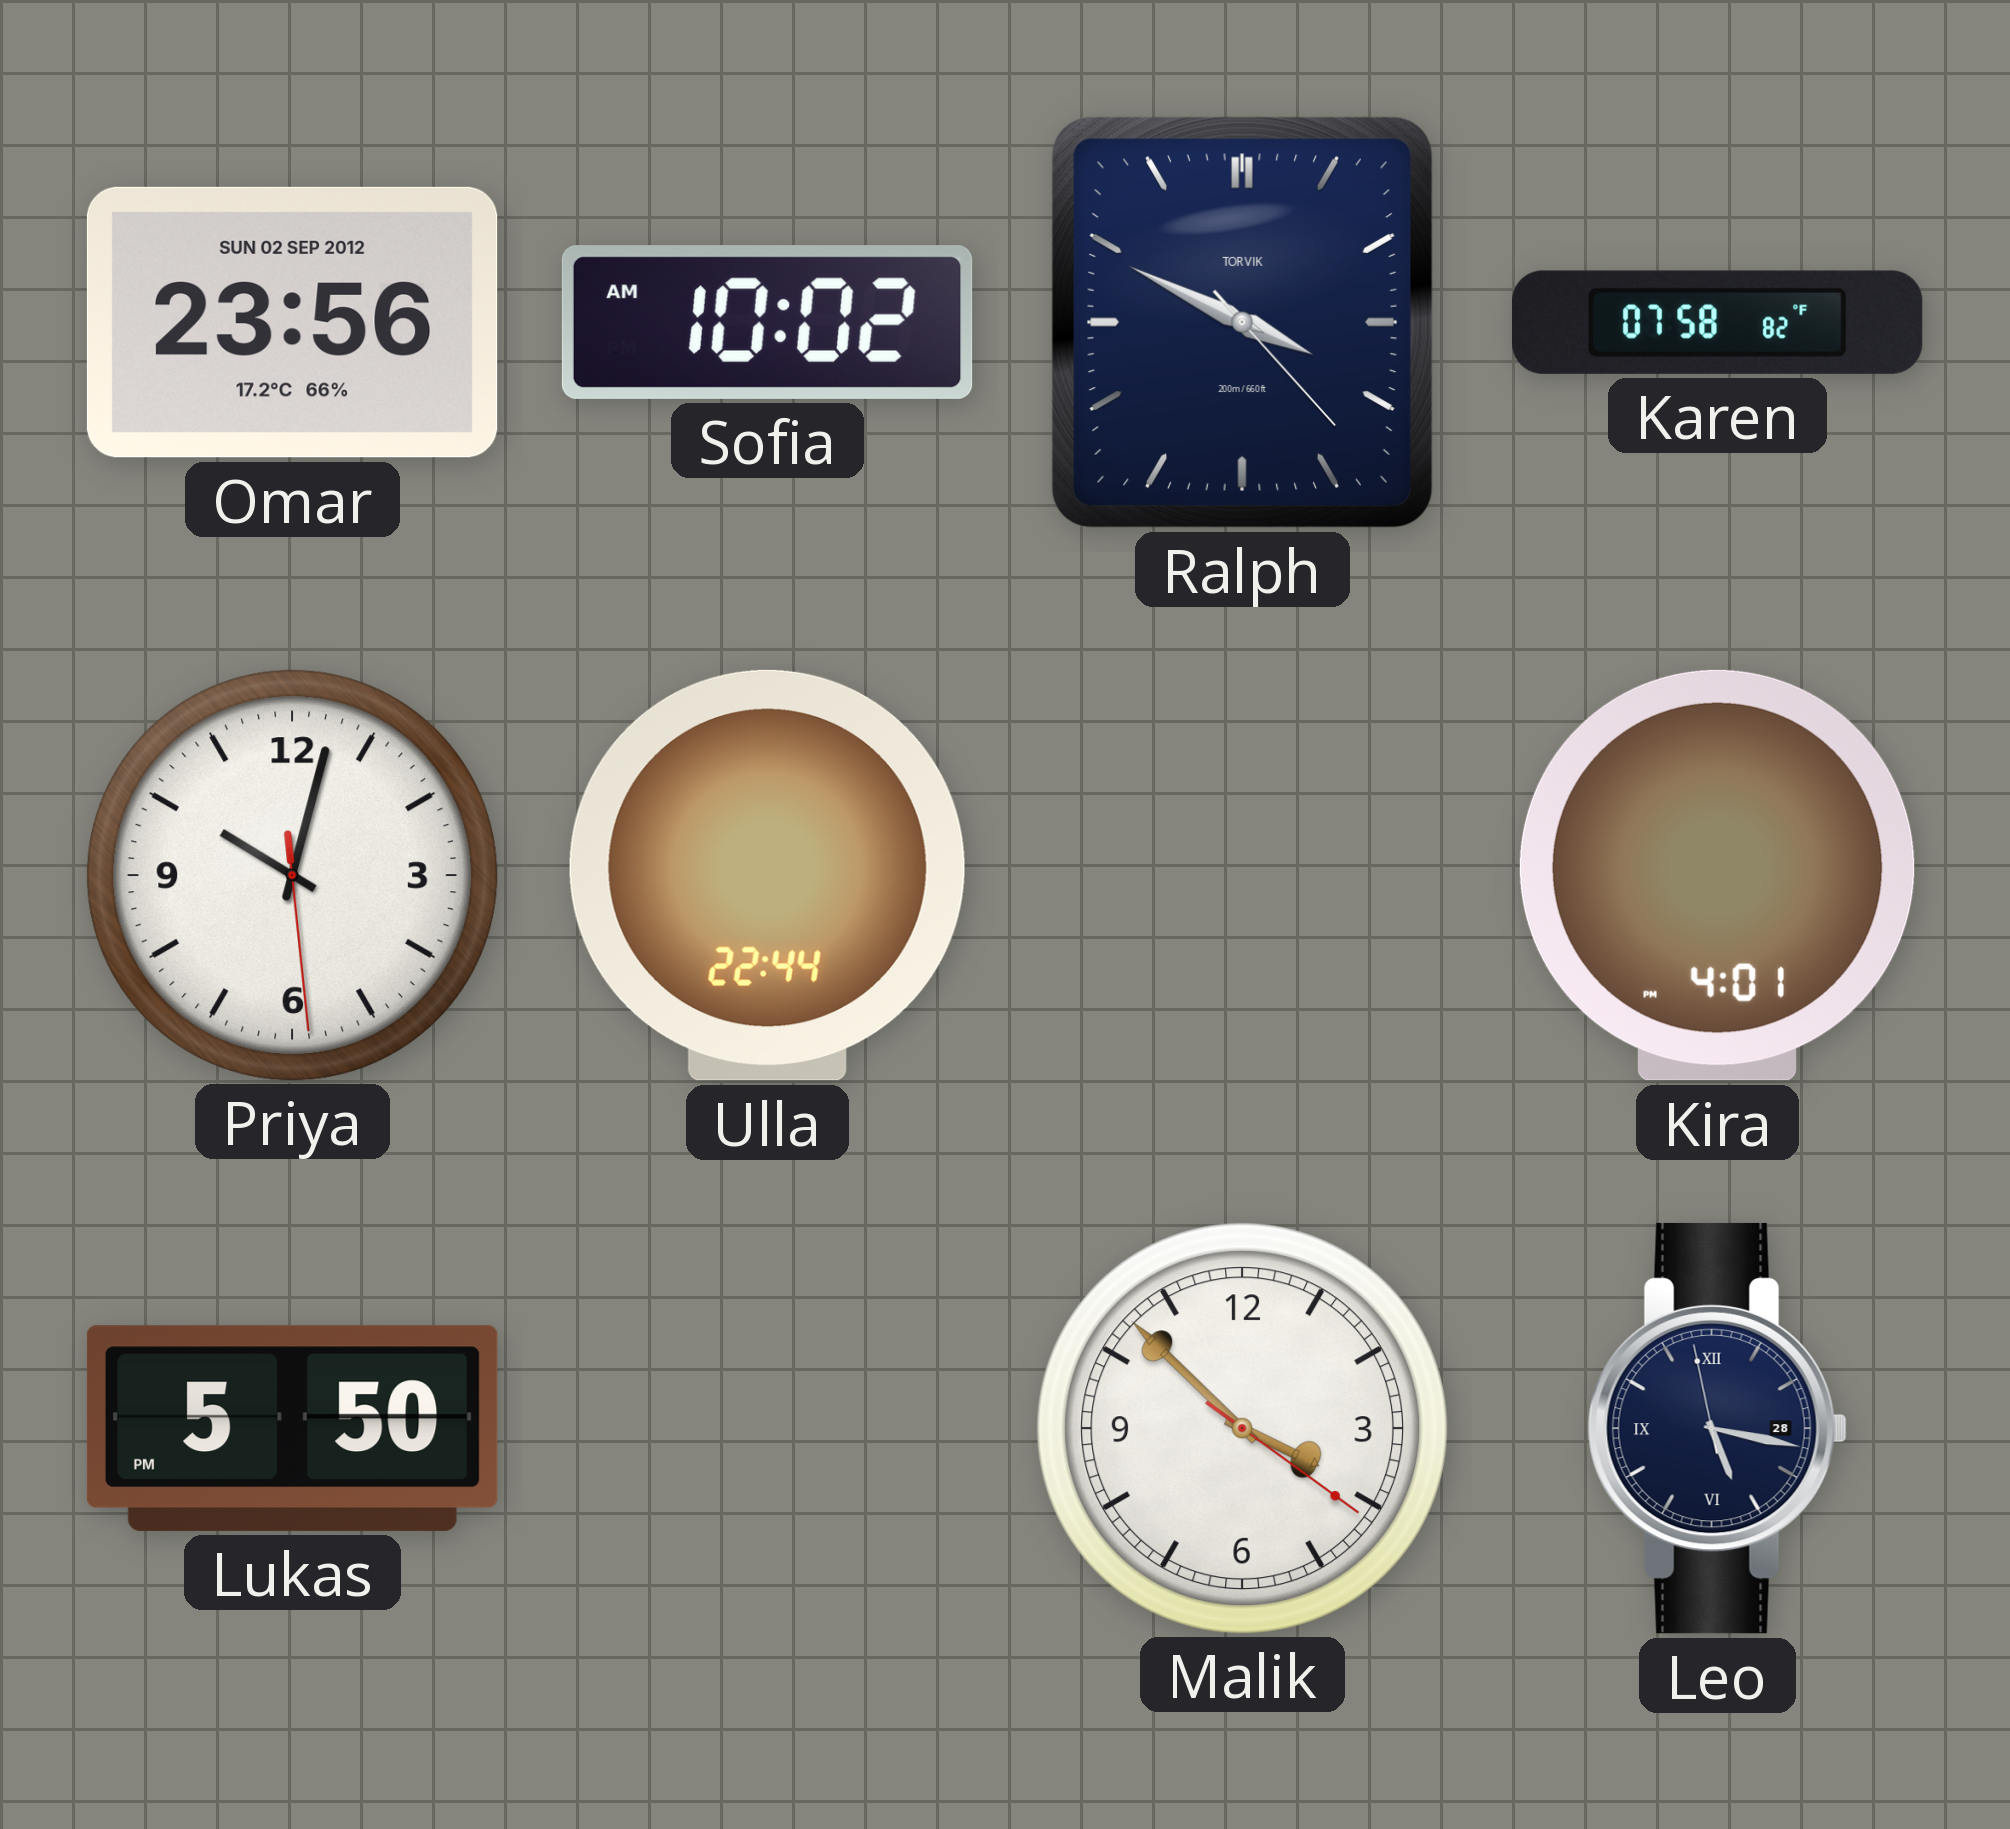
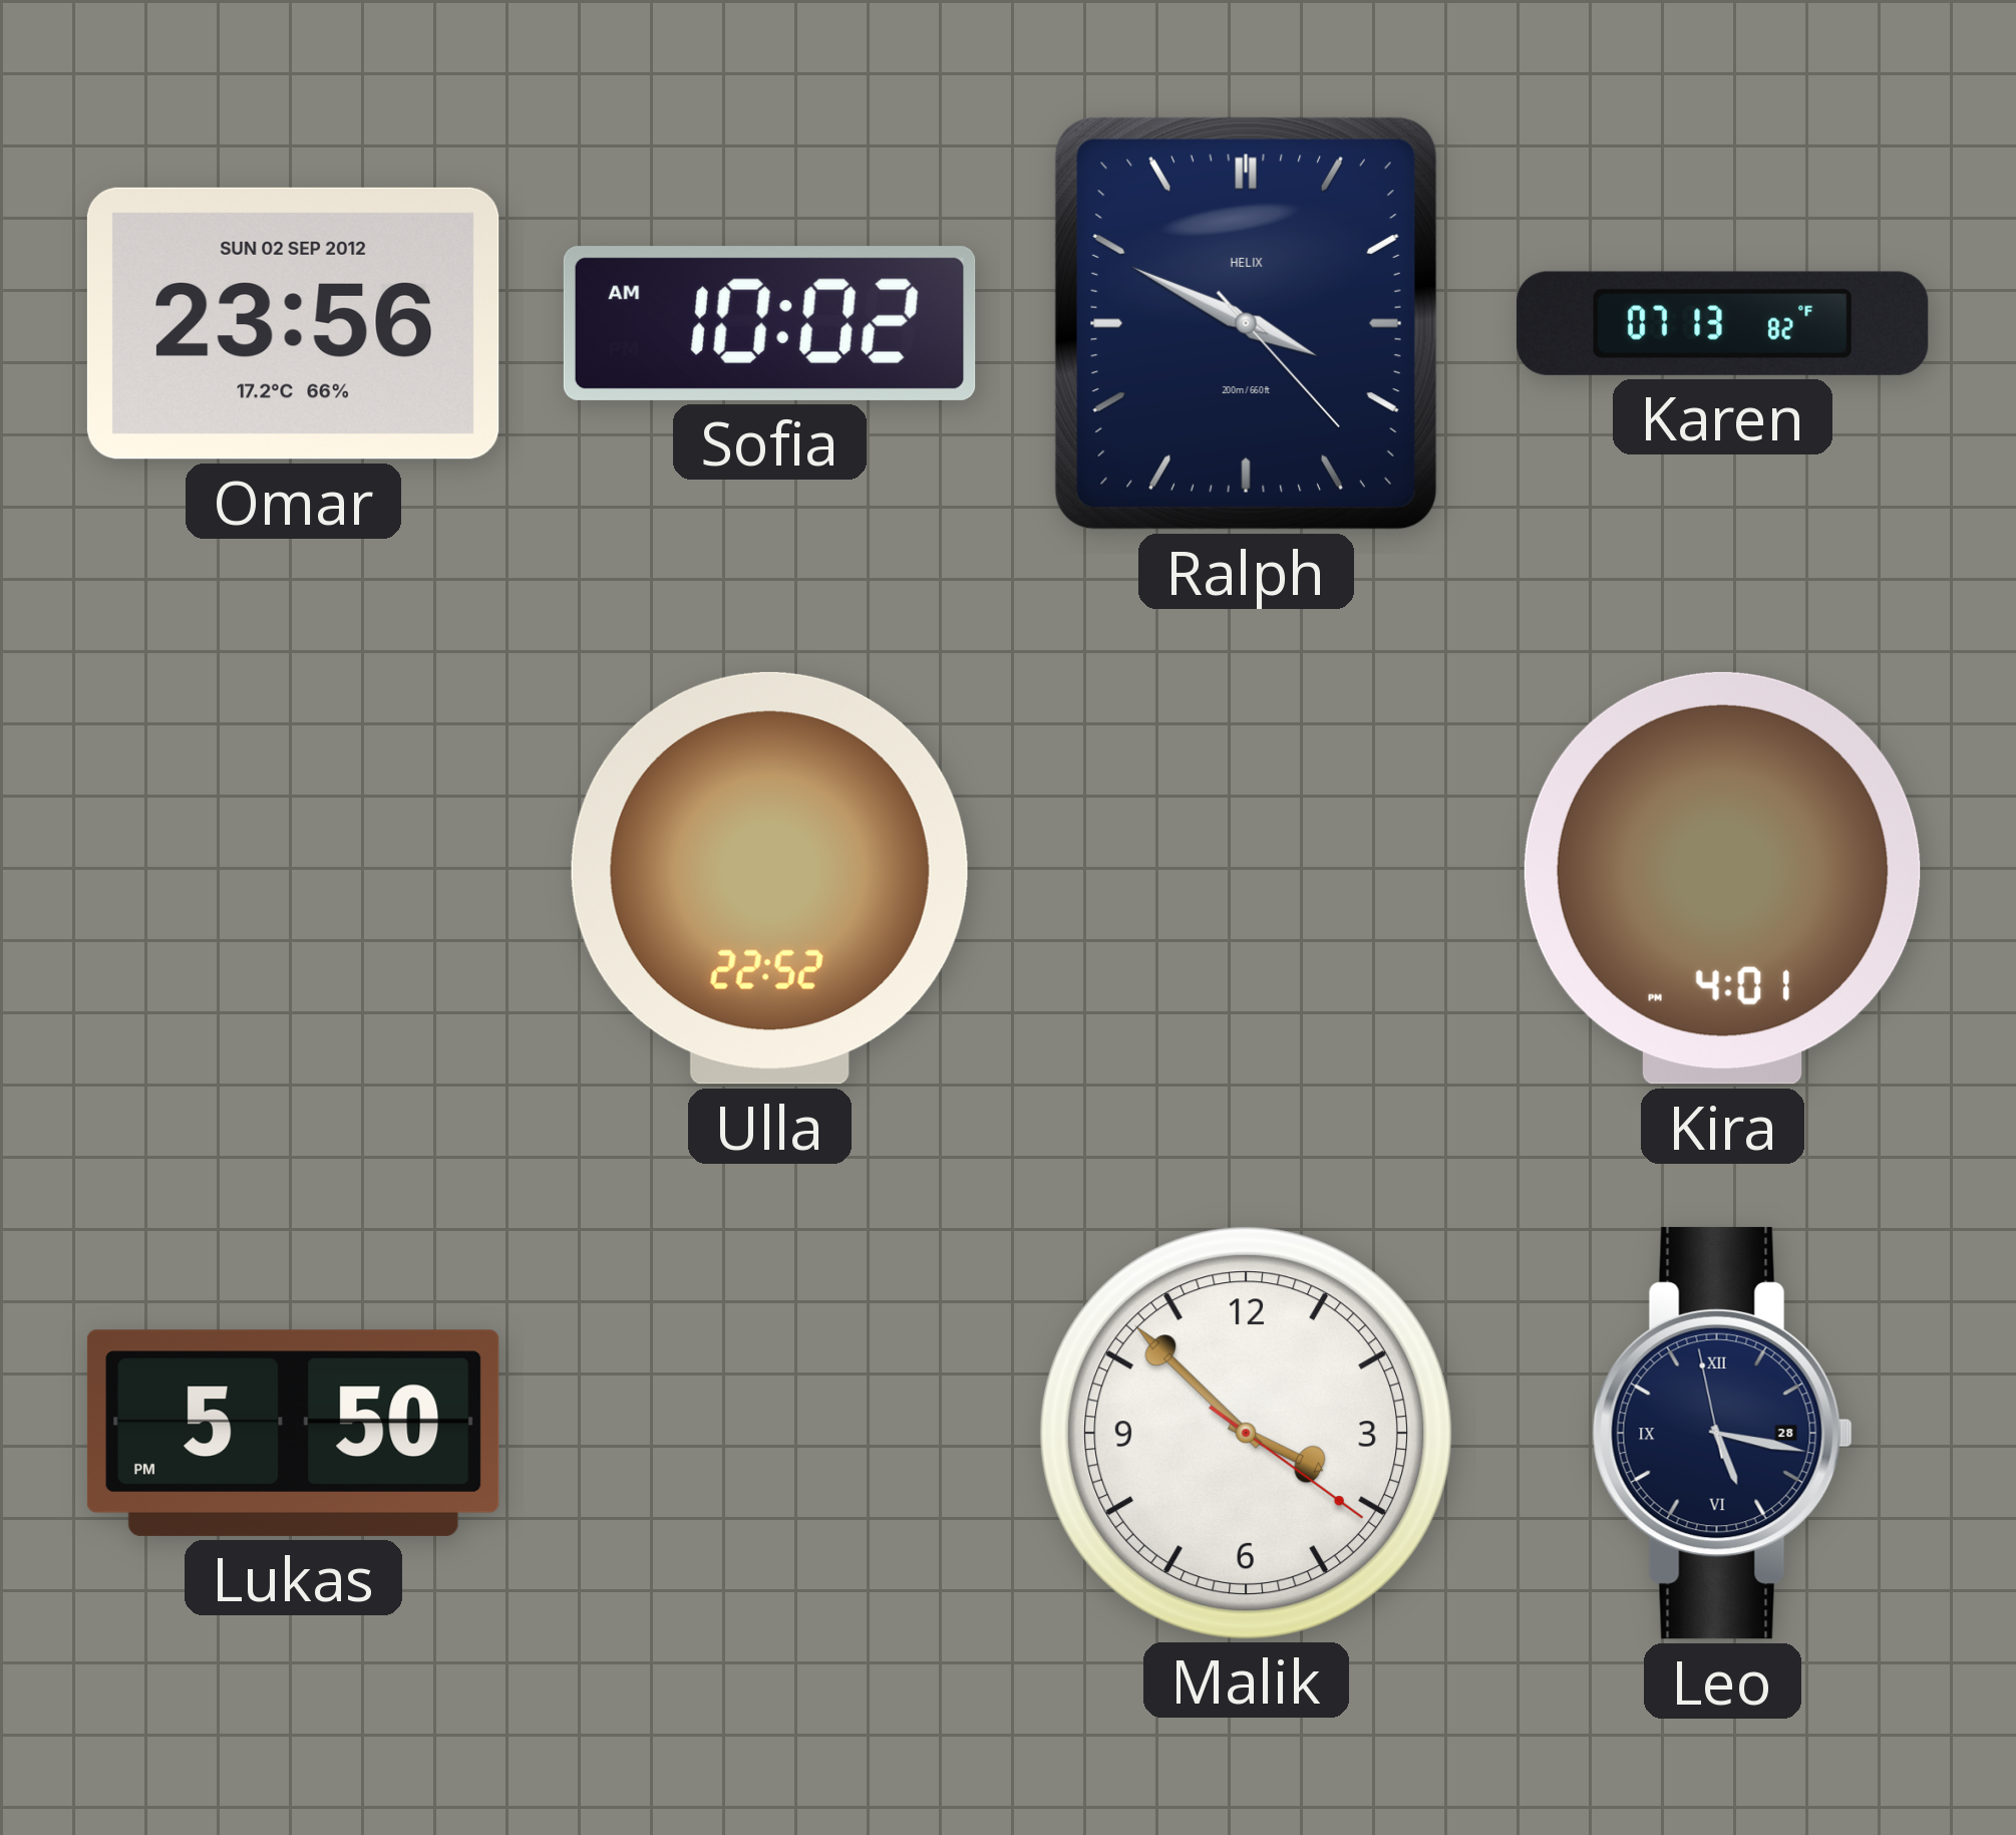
Ralph brand: TORVIK -> HELIX
Karen: 07:58 -> 07:13
Priya: 10:02 -> none
Ulla: 22:44 -> 22:52
